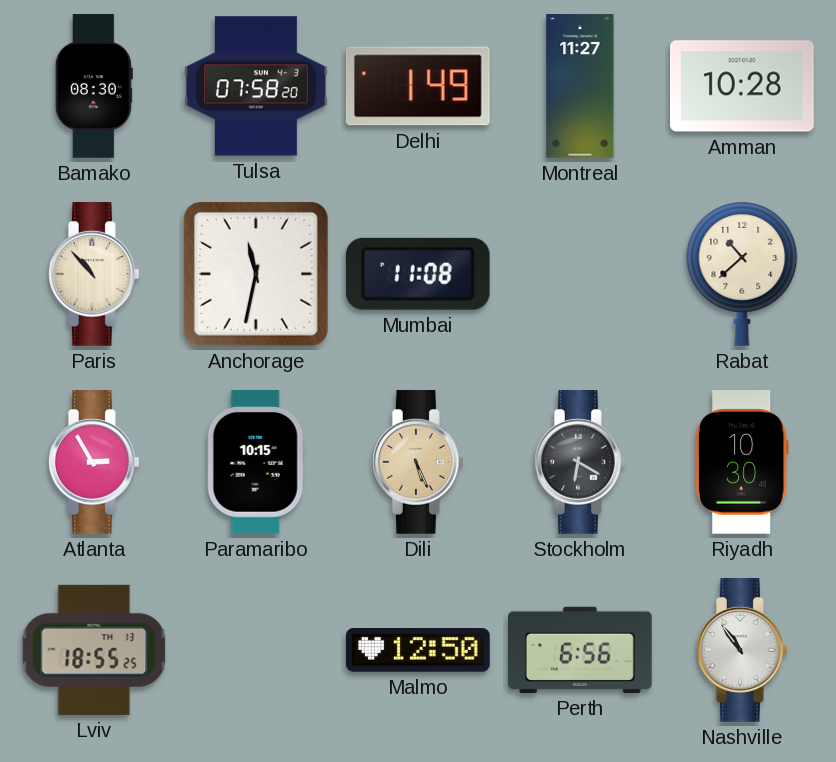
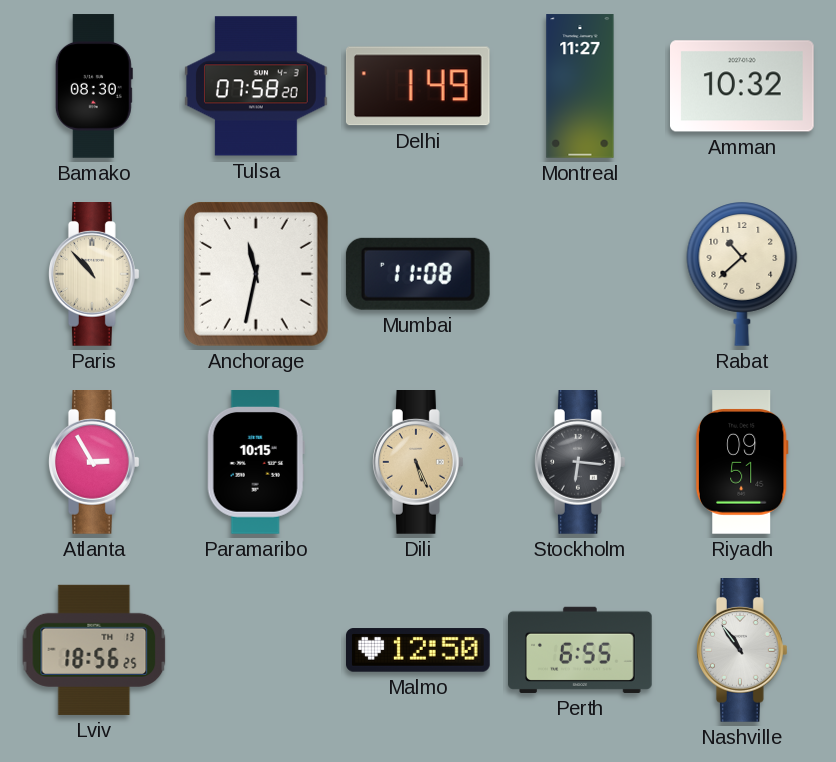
Amman: 10:28 -> 10:32
Stockholm: 6:20 -> 6:16
Riyadh: 10:30 -> 09:51
Lviv: 18:55 -> 18:56
Perth: 6:56 -> 6:55
